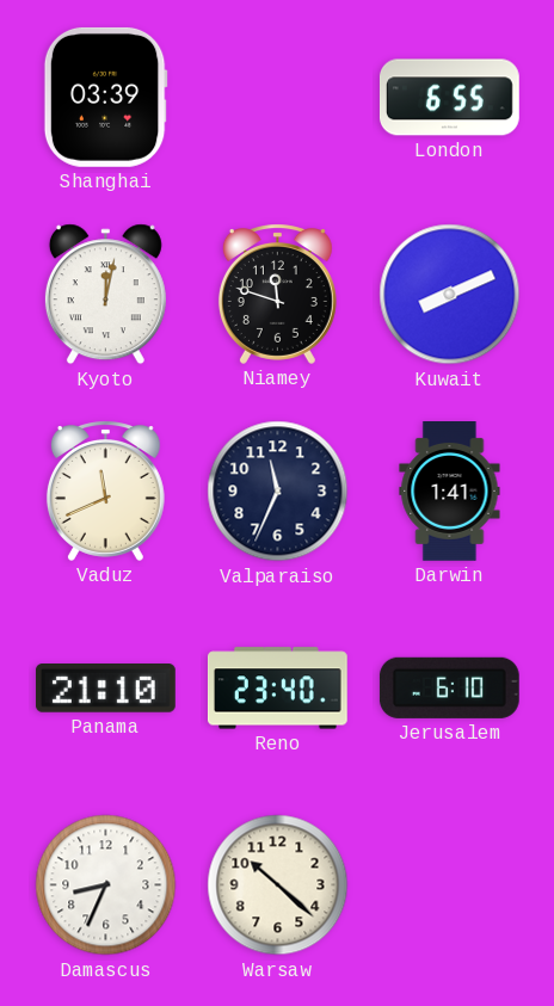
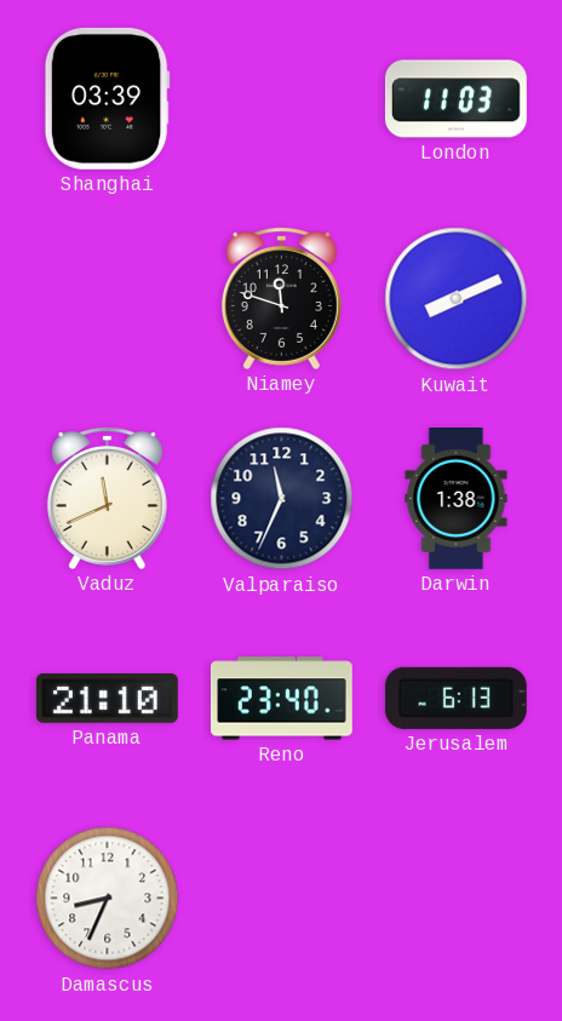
London: 6:55 -> 11:03
Kyoto: 12:02 -> none
Darwin: 1:41 -> 1:38
Jerusalem: 6:10 -> 6:13
Warsaw: 10:22 -> none
